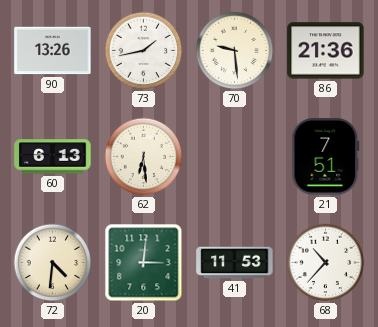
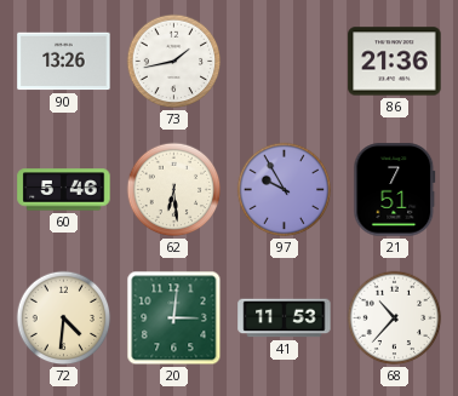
70: 9:29 -> none
60: 6:13 -> 5:46
97: none -> 9:55
